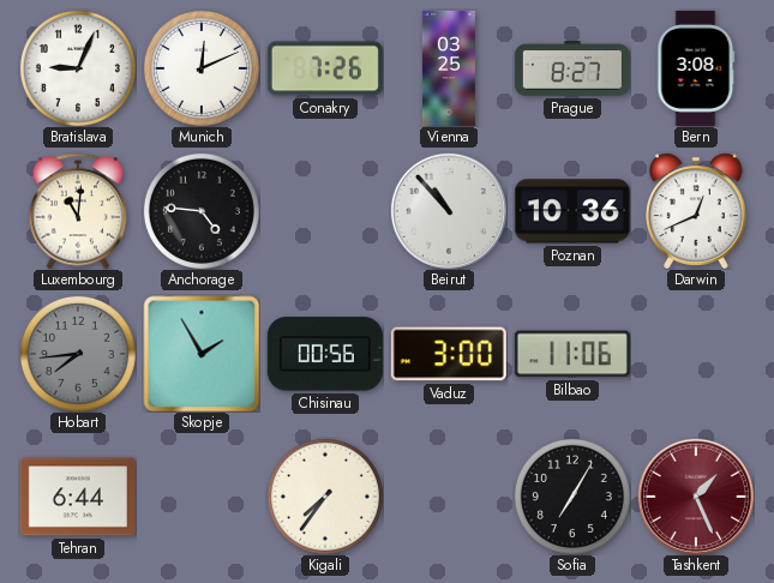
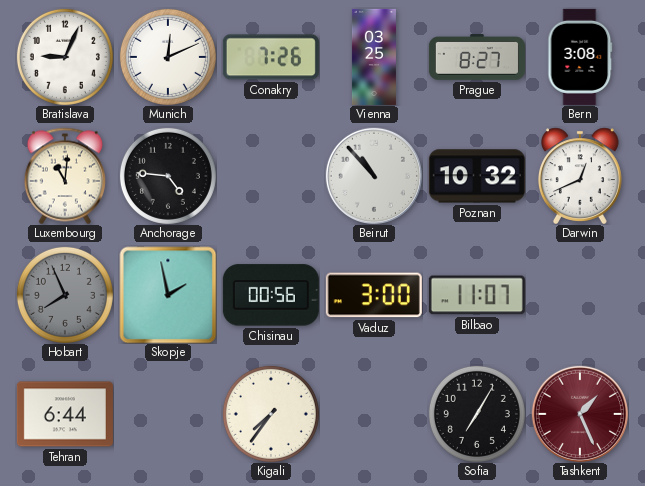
Poznan: 10:36 -> 10:32
Hobart: 7:44 -> 7:56
Skopje: 1:55 -> 1:58
Bilbao: 11:06 -> 11:07
